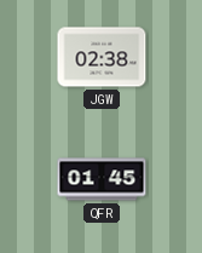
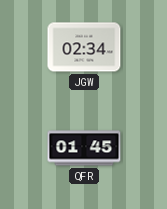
JGW: 02:38 -> 02:34
